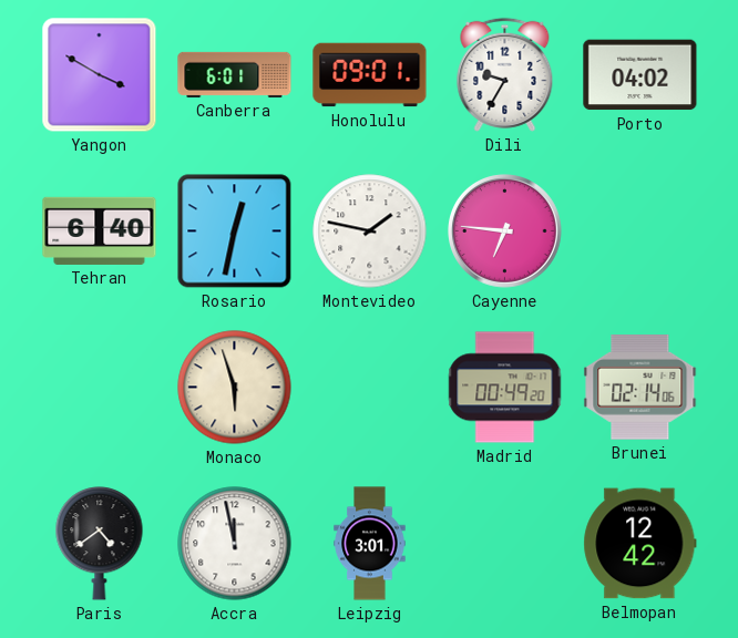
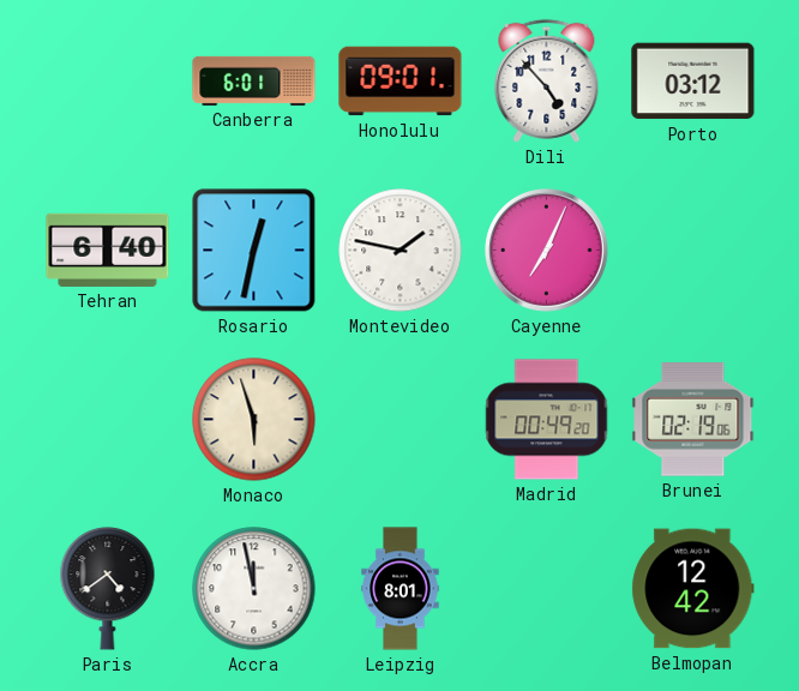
Yangon: 3:50 -> none
Dili: 9:35 -> 4:53
Porto: 04:02 -> 03:12
Cayenne: 6:46 -> 7:04
Brunei: 02:14 -> 02:19
Leipzig: 3:01 -> 8:01
